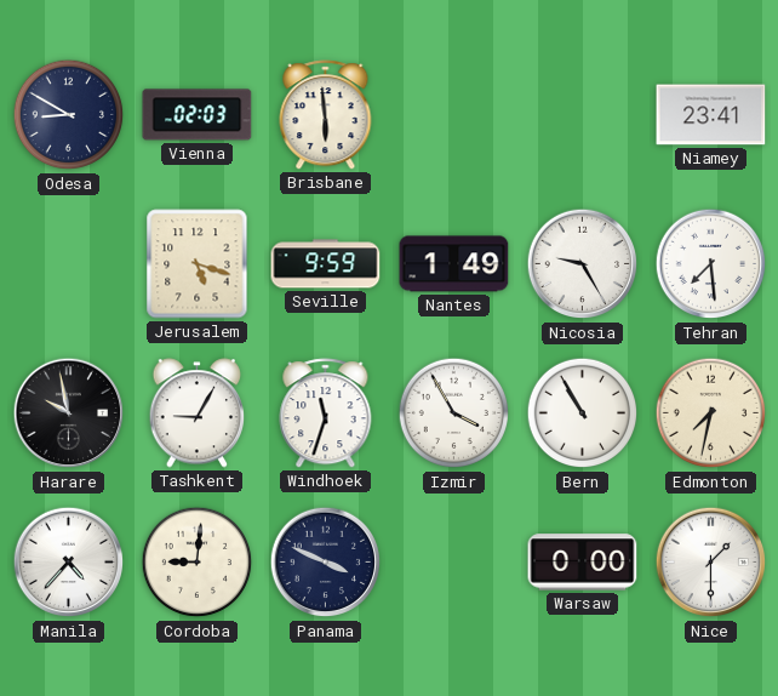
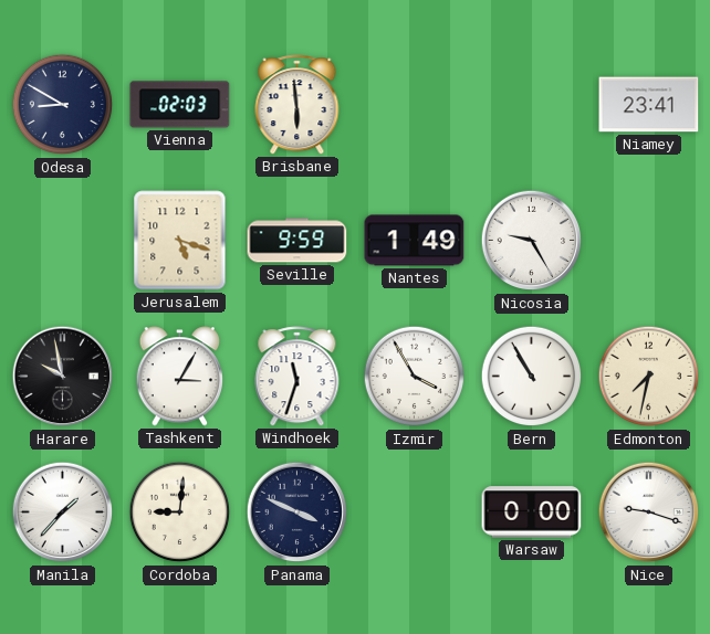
Tehran: 7:29 -> none
Tashkent: 9:05 -> 3:05
Manila: 4:37 -> 1:37
Nice: 1:30 -> 9:18
